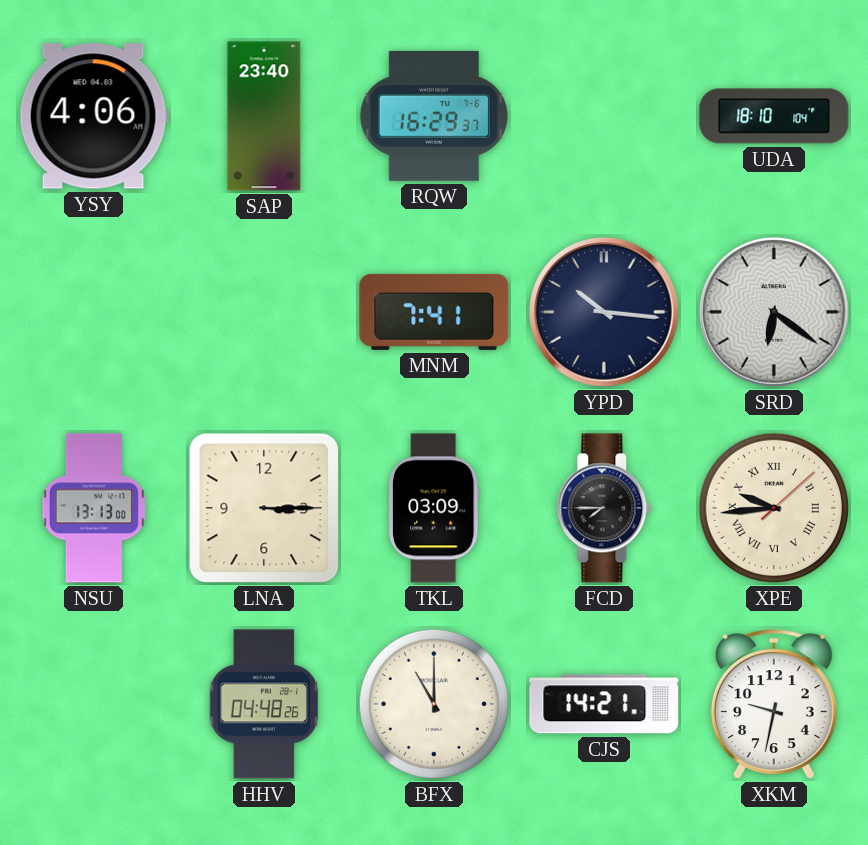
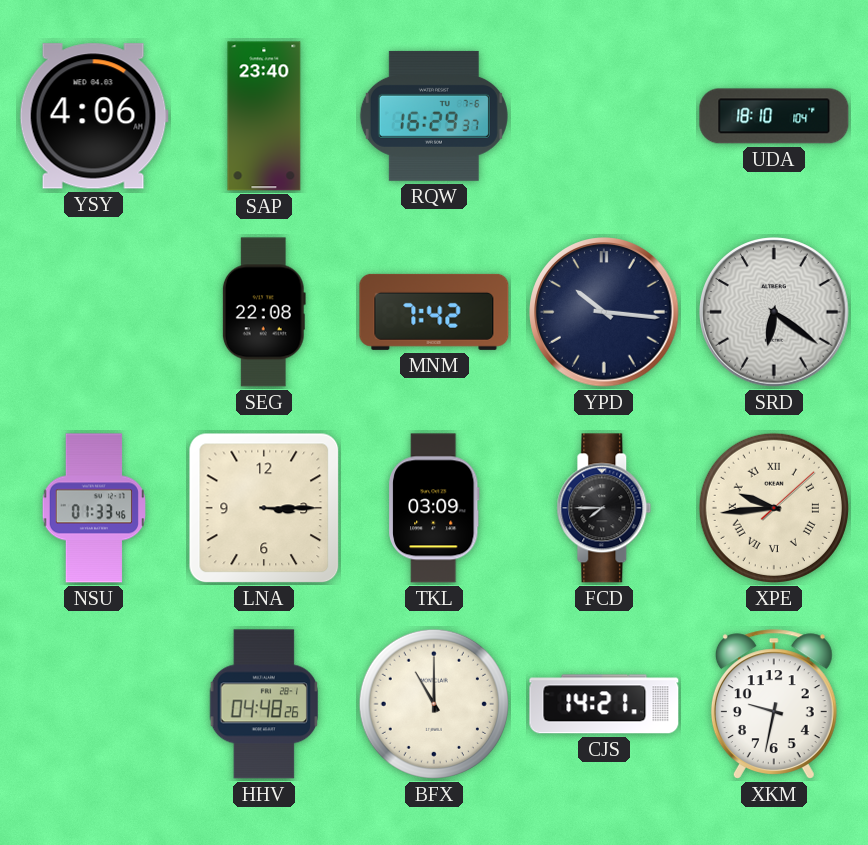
SEG: none -> 22:08
MNM: 7:41 -> 7:42
NSU: 13:13 -> 01:33
